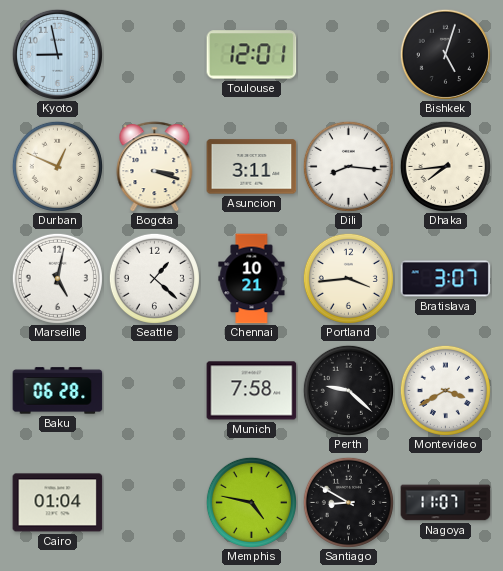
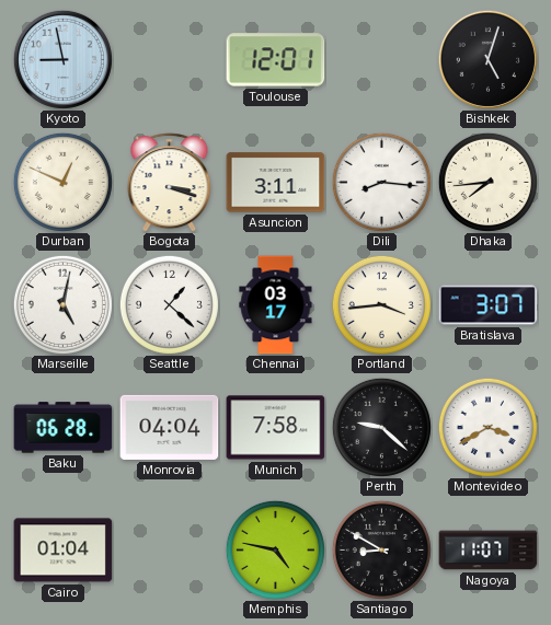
Chennai: 10:21 -> 03:17
Monrovia: none -> 04:04
